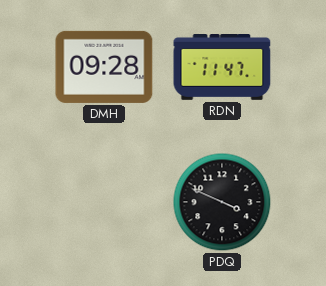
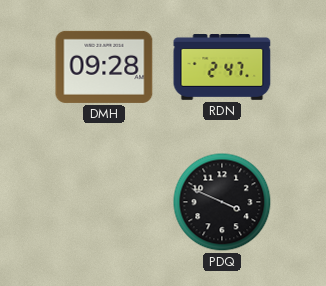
RDN: 11:47 -> 2:47
